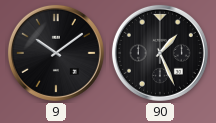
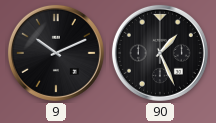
9: 10:09 -> 10:11
